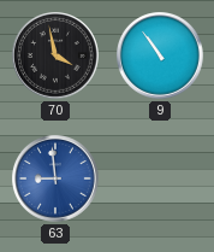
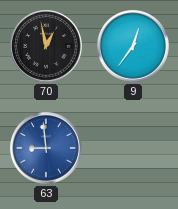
70: 3:58 -> 12:58
9: 10:54 -> 12:36
